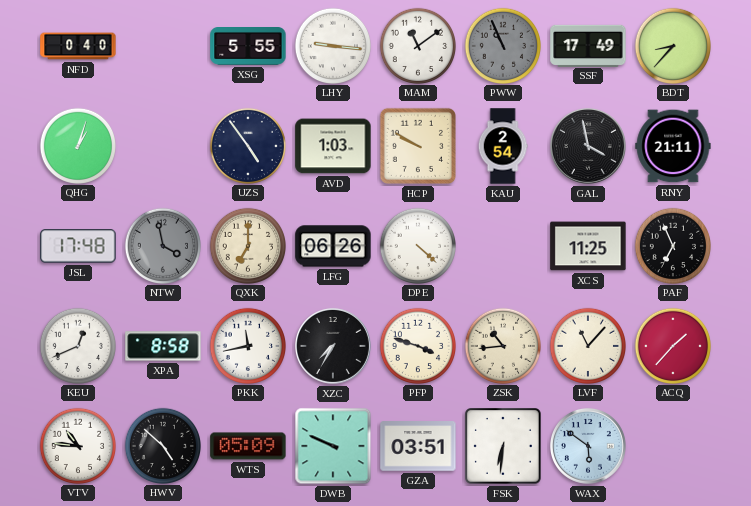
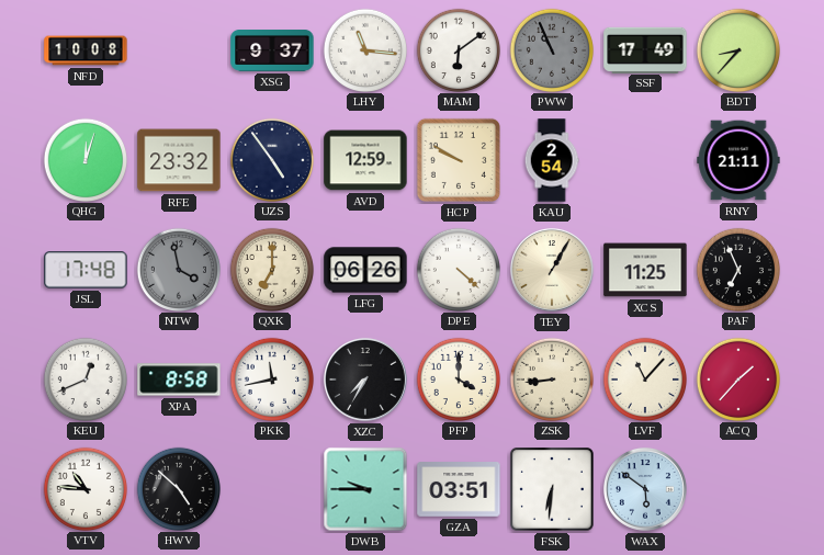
NFD: 0:40 -> 10:08
XSG: 5:55 -> 9:37
LHY: 9:16 -> 11:16
MAM: 11:09 -> 6:09
QHG: 1:03 -> 12:03
RFE: none -> 23:32
AVD: 1:03 -> 12:59
GAL: 3:58 -> none
TEY: none -> 1:05
PFP: 3:48 -> 4:00
ZSK: 10:44 -> 8:44
WTS: 05:09 -> none
DWB: 9:49 -> 9:45
